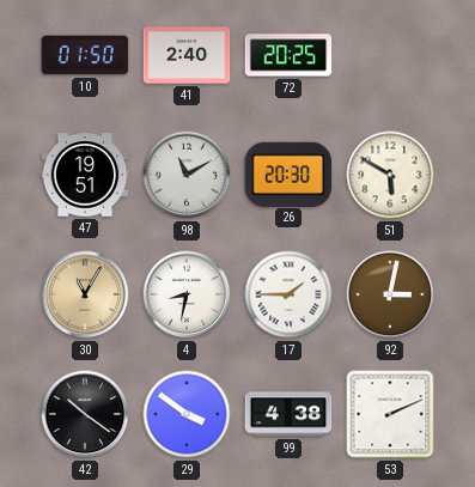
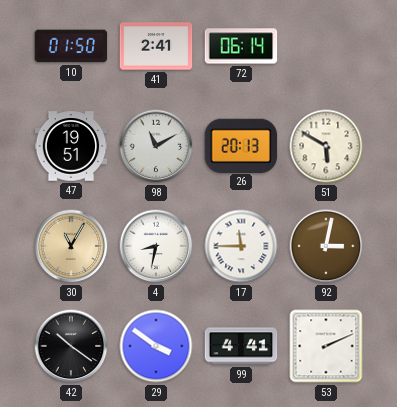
41: 2:40 -> 2:41
72: 20:25 -> 06:14
26: 20:30 -> 20:13
17: 1:45 -> 11:45
99: 4:38 -> 4:41
